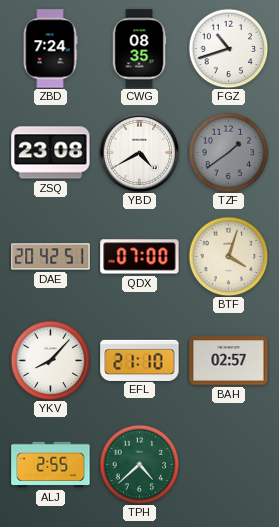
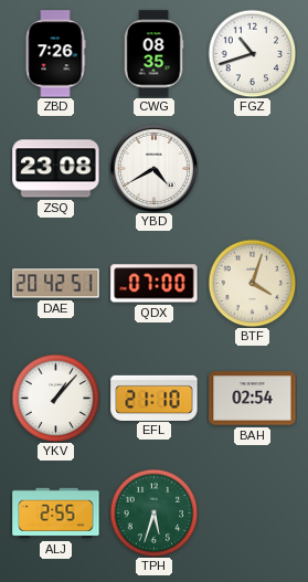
ZBD: 7:24 -> 7:26
TZF: 1:39 -> none
YKV: 8:07 -> 1:07
BAH: 02:57 -> 02:54
TPH: 4:38 -> 5:33
